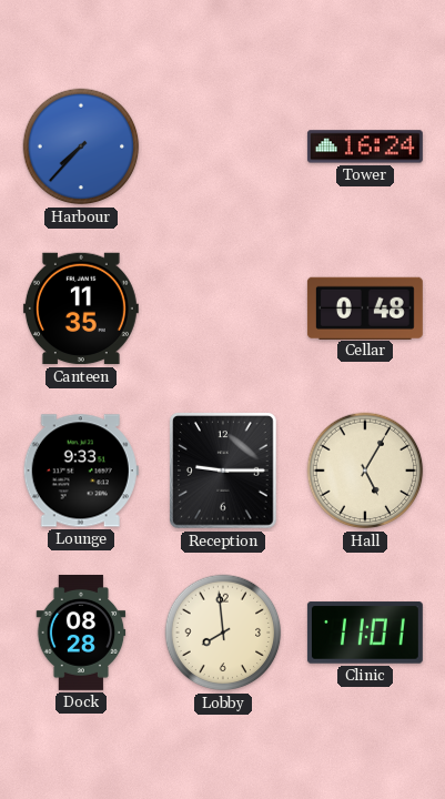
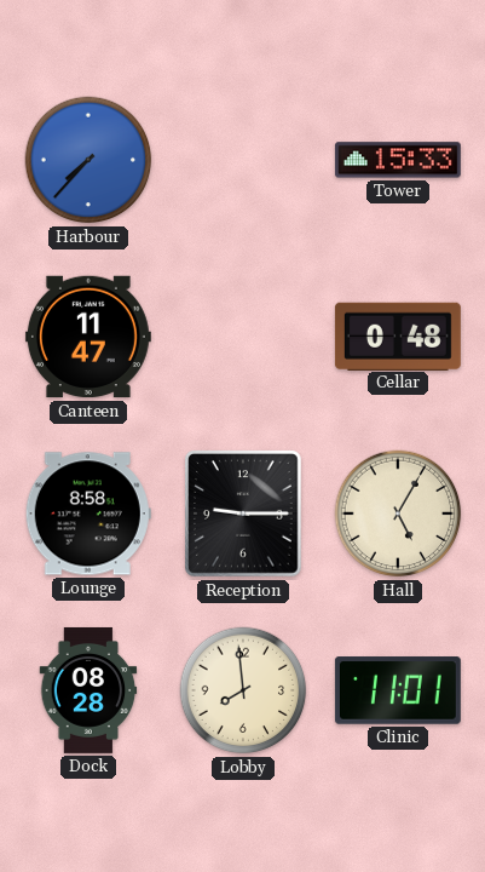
Tower: 16:24 -> 15:33
Canteen: 11:35 -> 11:47
Lounge: 9:33 -> 8:58
